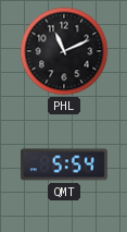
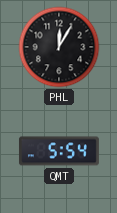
PHL: 11:11 -> 12:05
